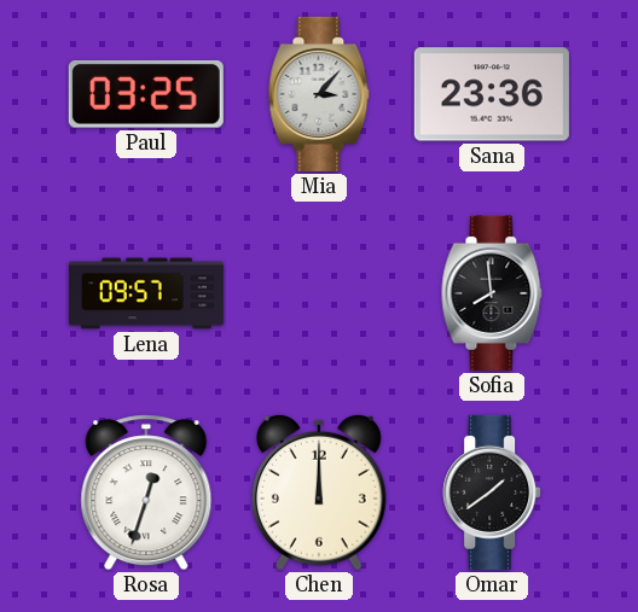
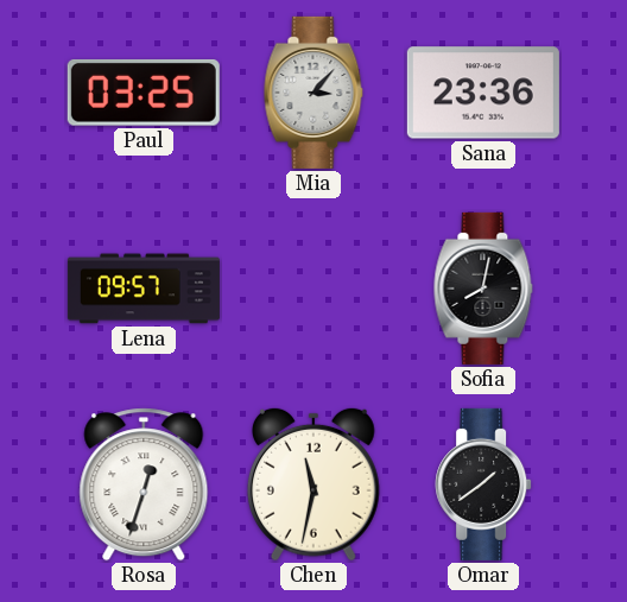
Sofia: 7:59 -> 8:02
Chen: 12:00 -> 11:32
